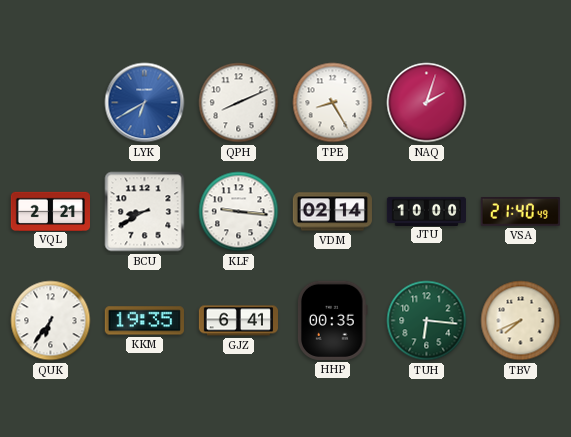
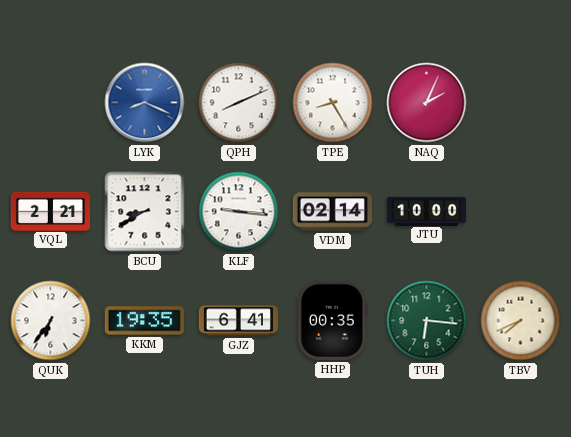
LYK: 6:40 -> 8:19
NAQ: 2:03 -> 2:04
VSA: 21:40 -> none
